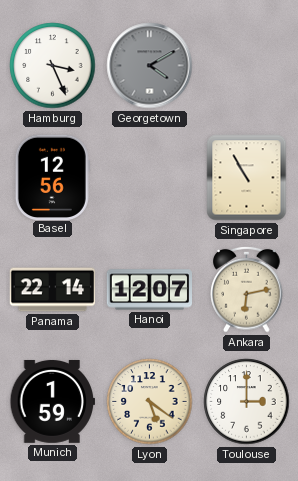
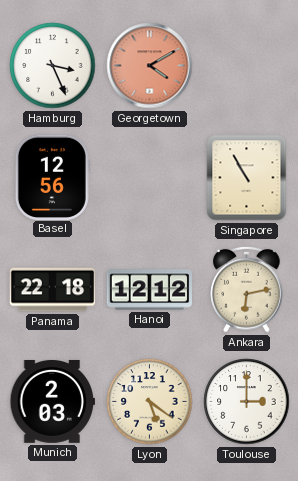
Georgetown dial: grey -> salmon
Panama: 22:14 -> 22:18
Hanoi: 12:07 -> 12:12
Munich: 1:59 -> 2:03
